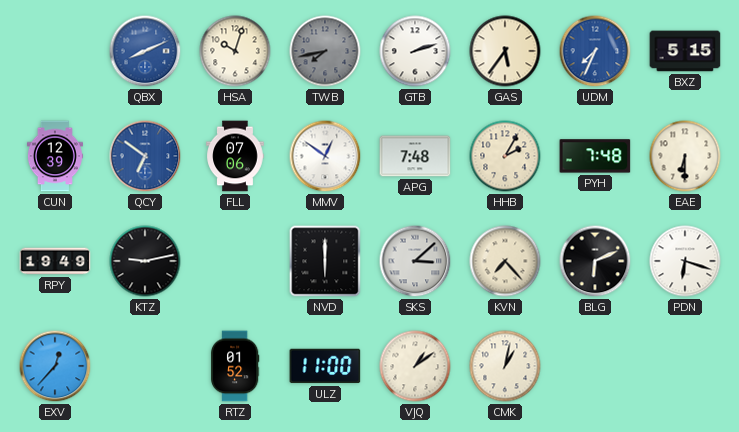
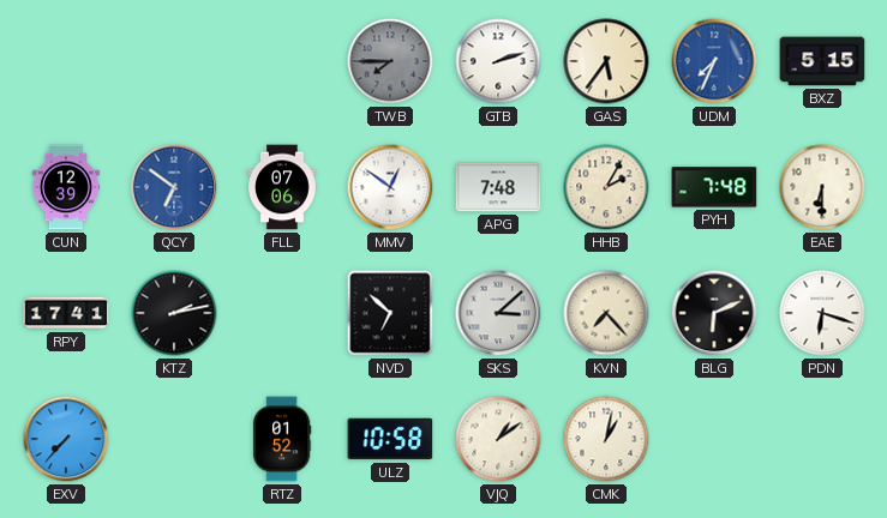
QBX: 8:11 -> none
HSA: 10:03 -> none
TWB: 7:43 -> 7:45
RPY: 19:49 -> 17:41
KTZ: 9:13 -> 2:13
NVD: 6:00 -> 6:52
EXV: 12:37 -> 7:37
ULZ: 11:00 -> 10:58
